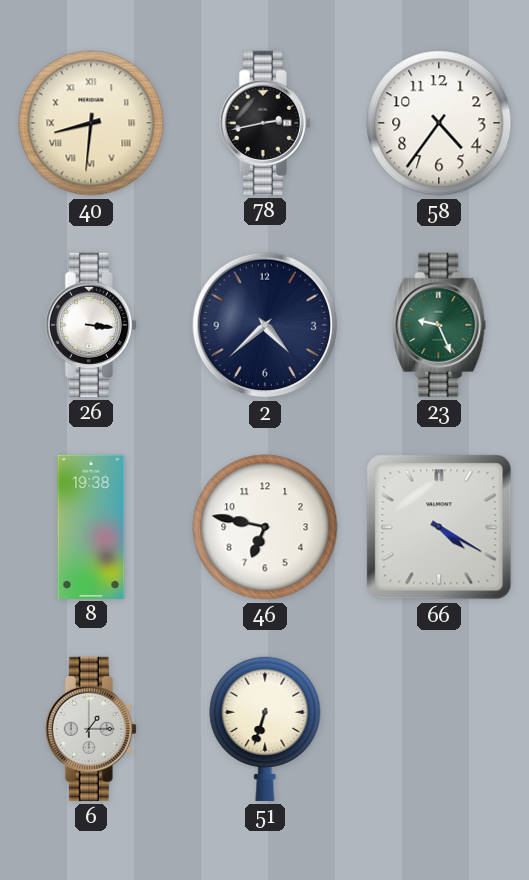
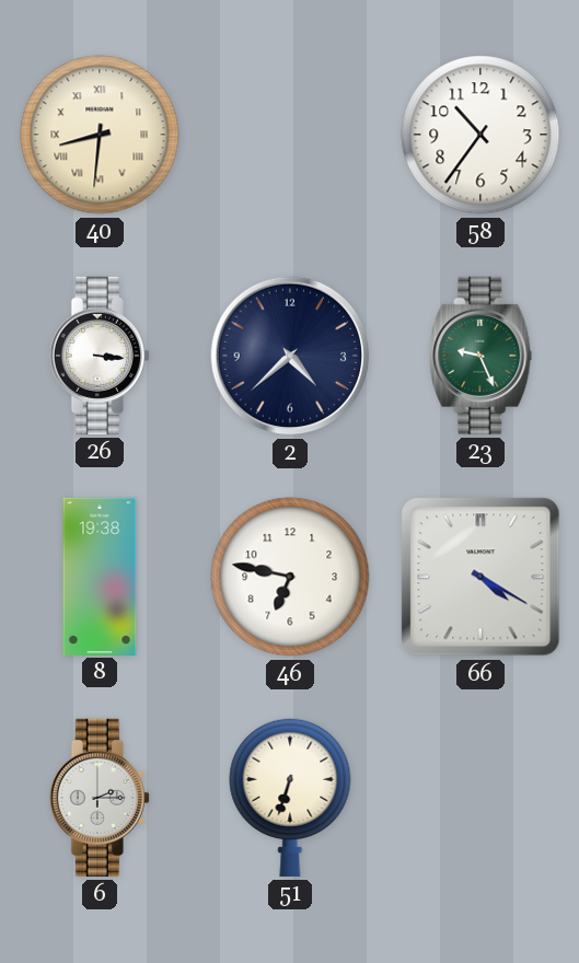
78: 2:43 -> none
58: 4:36 -> 10:36
6: 1:15 -> 2:15
